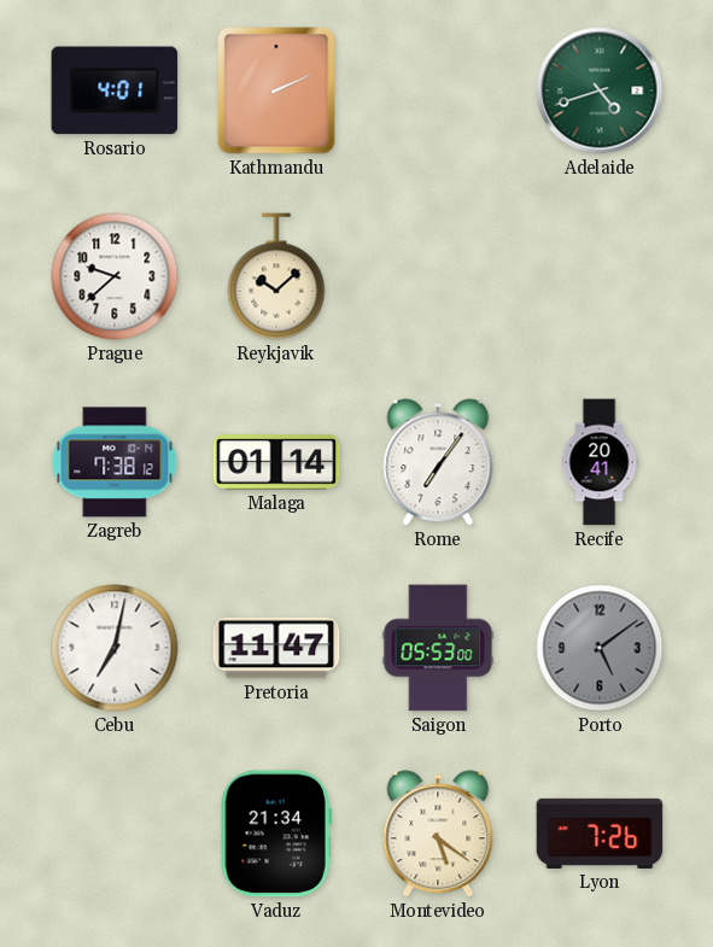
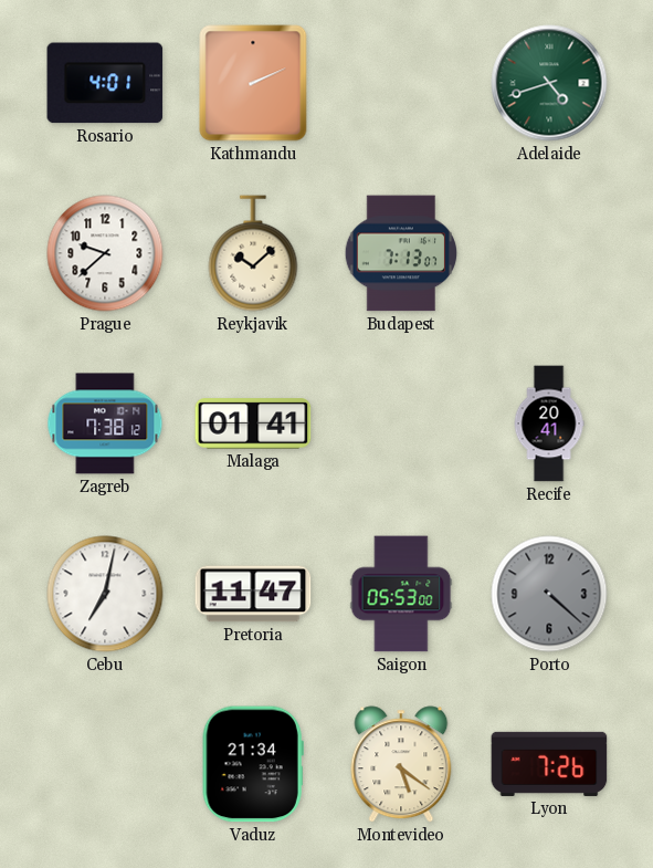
Budapest: none -> 7:13
Malaga: 01:14 -> 01:41
Rome: 7:06 -> none
Porto: 5:09 -> 4:22
